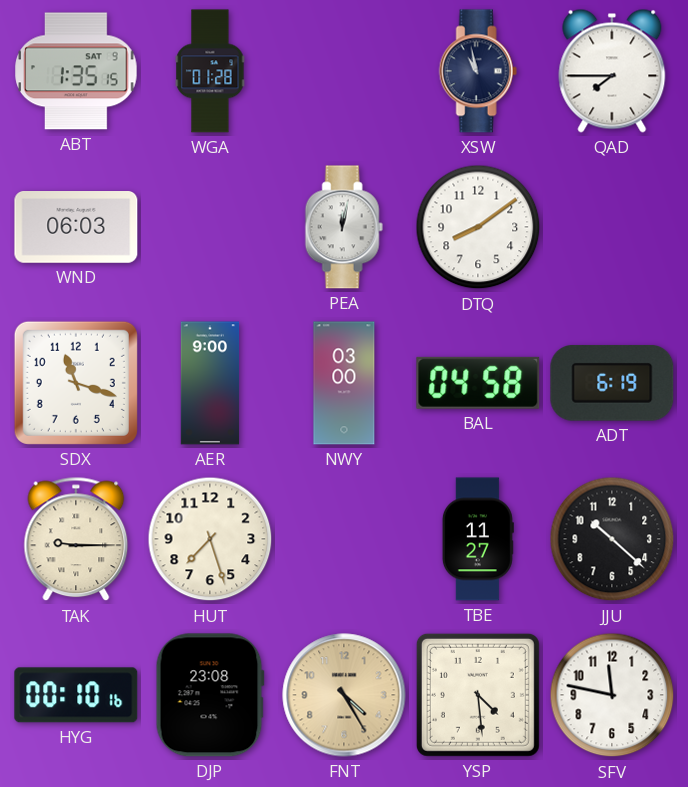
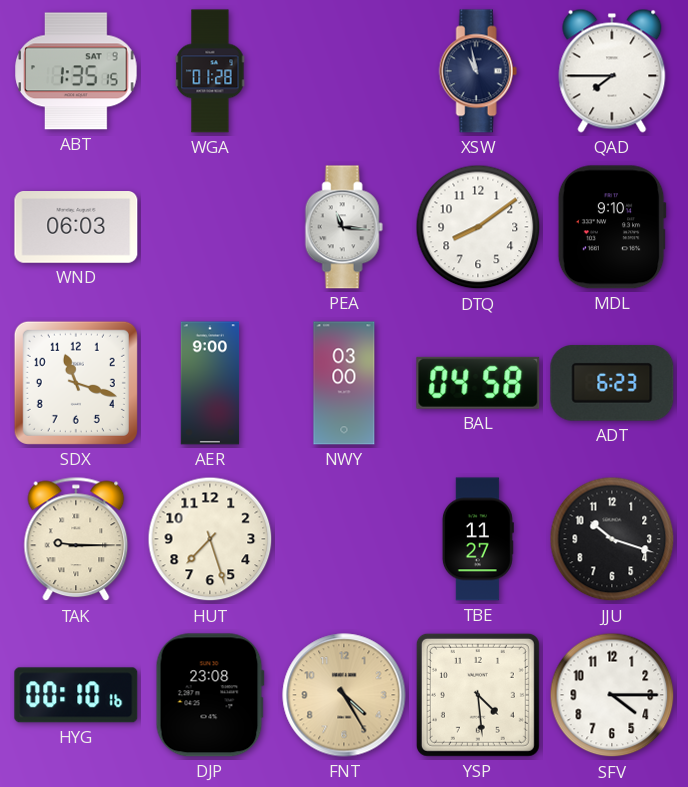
PEA: 12:02 -> 11:16
MDL: none -> 9:10
ADT: 6:19 -> 6:23
JJU: 10:22 -> 10:18
SFV: 11:47 -> 4:15
